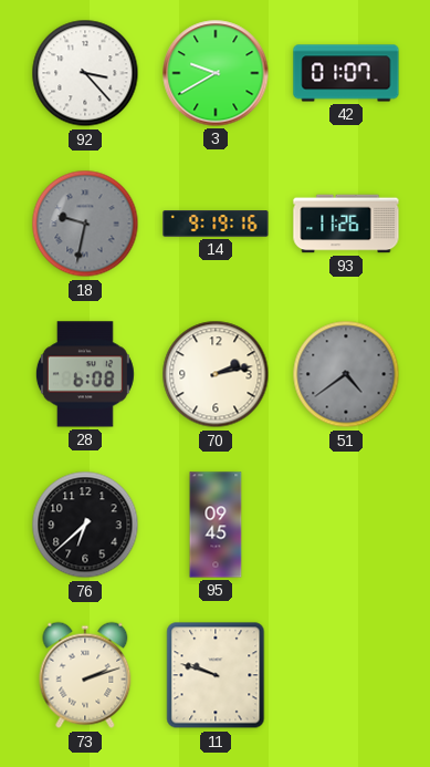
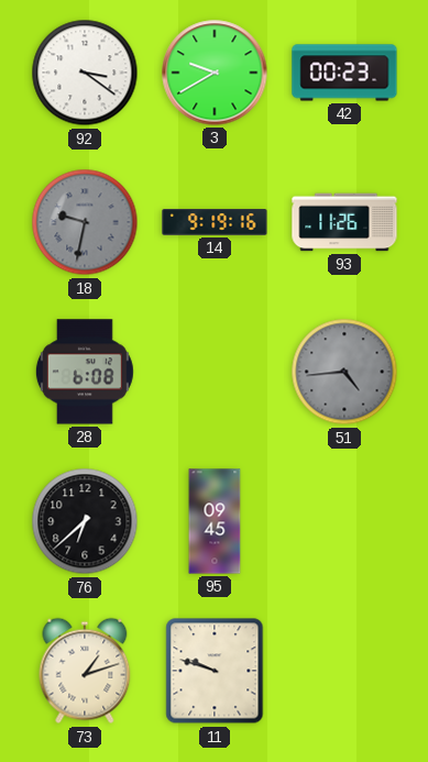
92: 3:23 -> 3:21
42: 01:07 -> 00:23
70: 2:13 -> none
51: 4:39 -> 4:44
73: 2:12 -> 1:12
